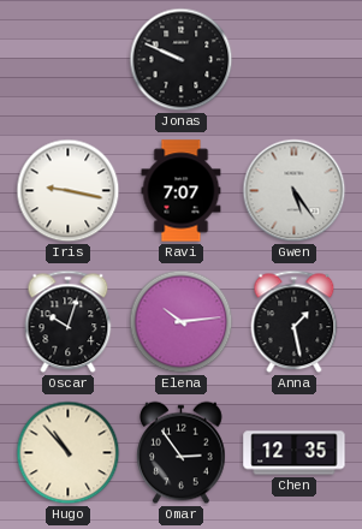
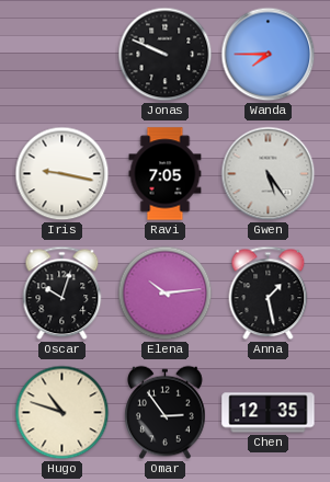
Wanda: none -> 7:45
Ravi: 7:07 -> 7:05
Hugo: 10:53 -> 10:48
